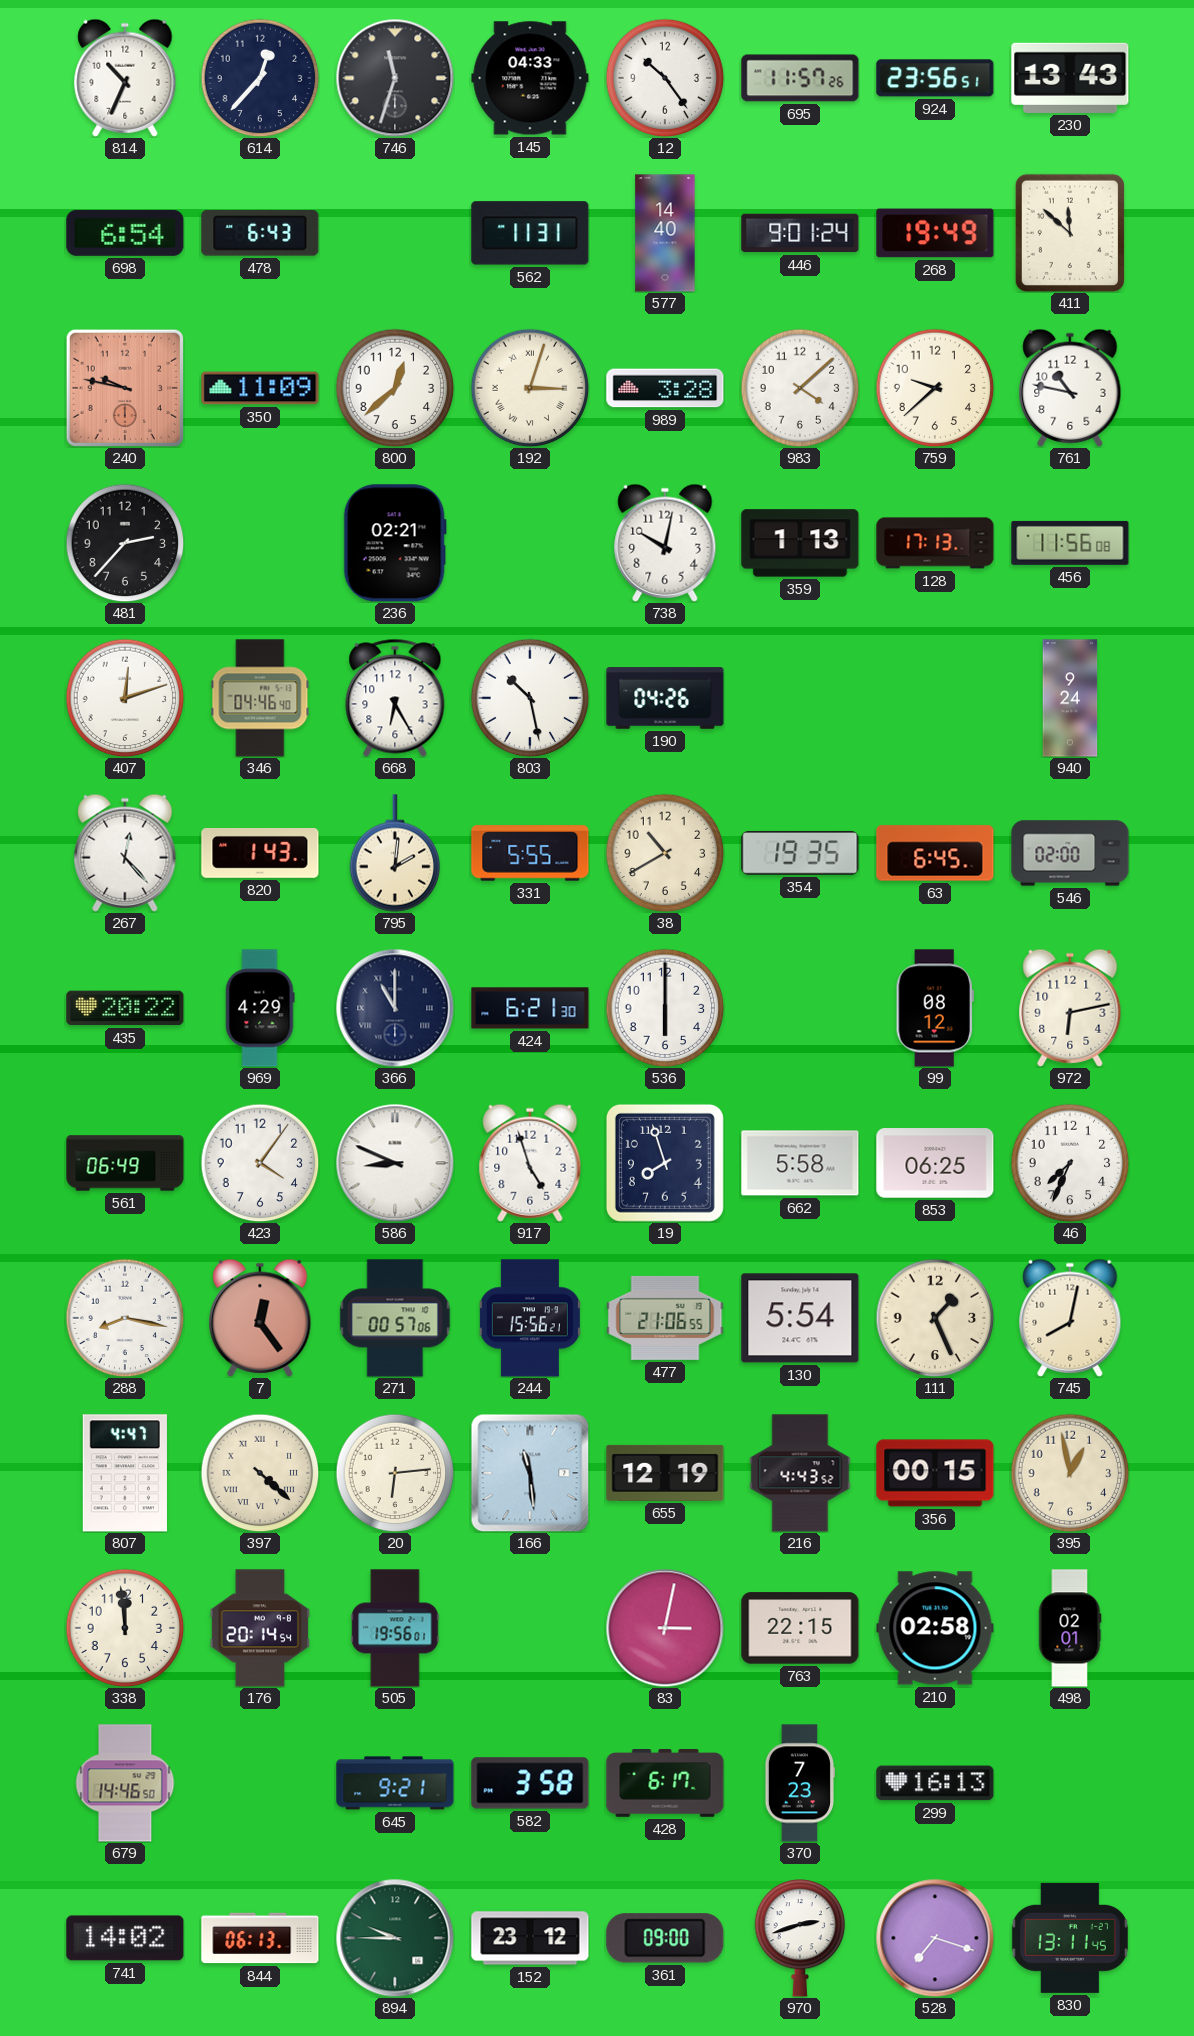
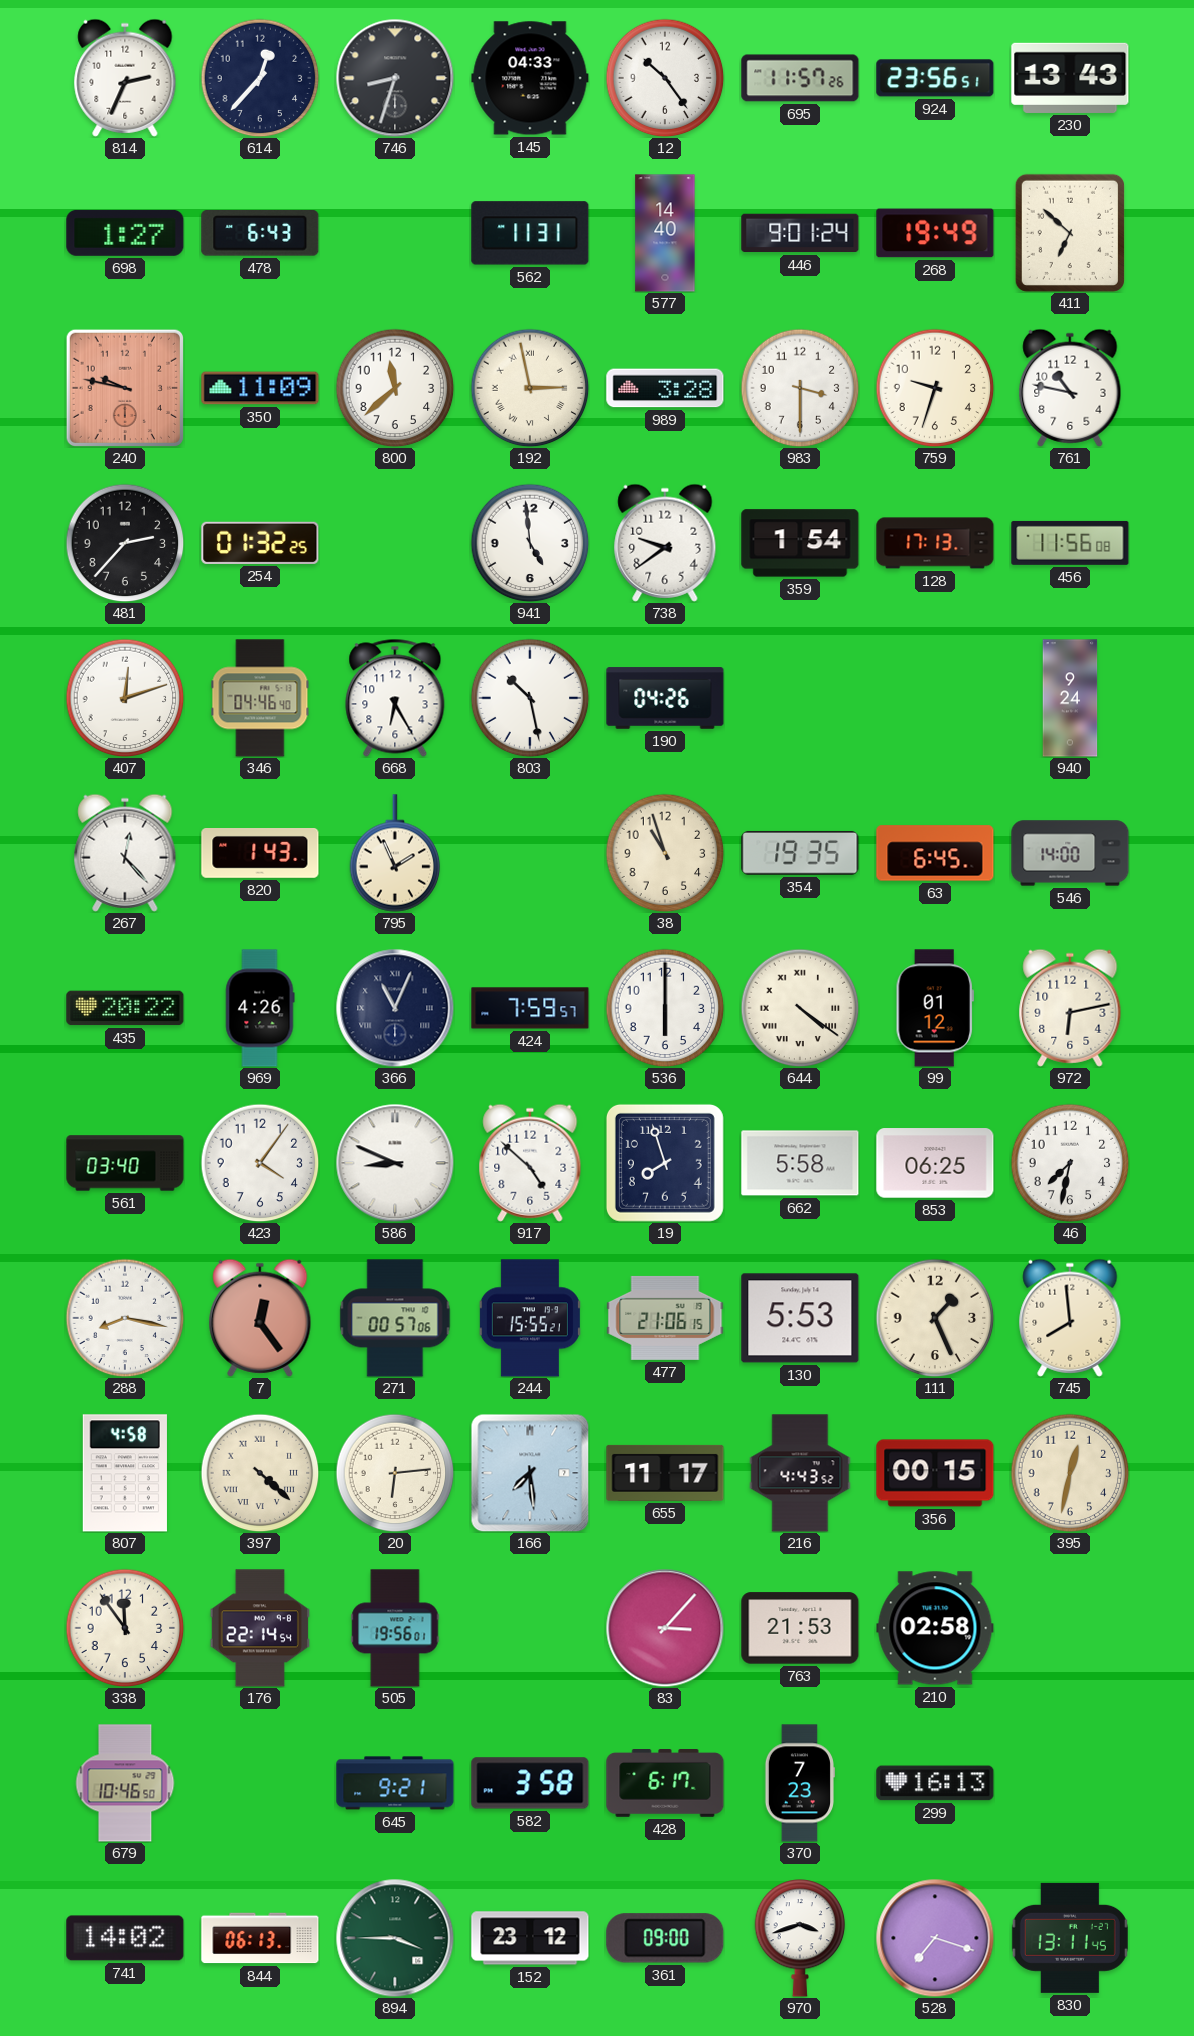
814: 10:34 -> 2:34
746: 11:33 -> 8:33
698: 6:54 -> 1:27
411: 11:52 -> 6:52
800: 12:38 -> 11:38
192: 3:03 -> 2:58
983: 4:08 -> 3:30
759: 9:38 -> 9:33
254: none -> 01:32
236: 02:21 -> none
941: none -> 4:59
738: 10:02 -> 9:39
359: 1:13 -> 1:54
795: 2:01 -> 1:56
331: 5:55 -> none
38: 10:40 -> 10:57
546: 02:00 -> 14:00
969: 4:29 -> 4:26
366: 11:00 -> 11:04
424: 6:21 -> 7:59
644: none -> 4:21
99: 08:12 -> 01:12
561: 06:49 -> 03:40
917: 4:57 -> 4:52
46: 7:34 -> 7:32
244: 15:56 -> 15:55
477: 21:06:55 -> 21:06:15
130: 5:54 -> 5:53
745: 8:02 -> 7:59
807: 4:47 -> 4:58
166: 11:29 -> 7:29
655: 12:19 -> 11:17
395: 12:58 -> 12:32
338: 11:59 -> 11:54
176: 20:14 -> 22:14
83: 3:02 -> 3:07
763: 22:15 -> 21:53
498: 02:01 -> none
679: 14:46 -> 10:46
894: 9:45 -> 3:45
970: 2:42 -> 3:42
